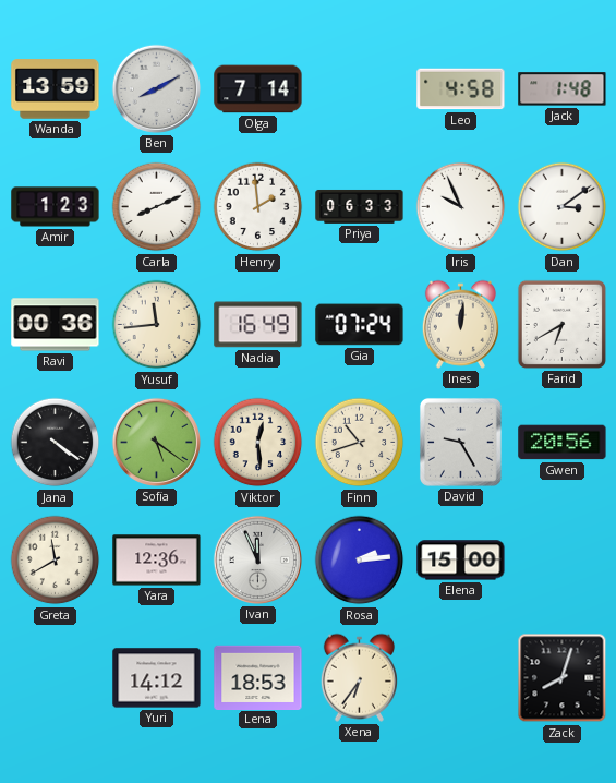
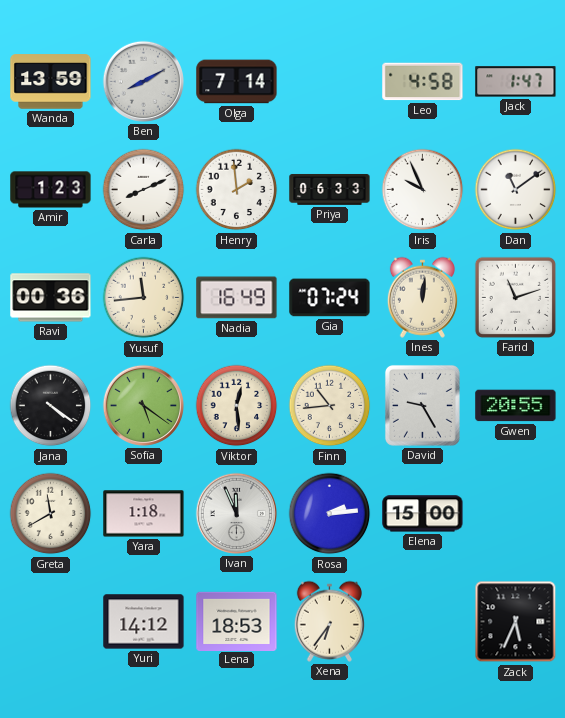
Jack: 1:48 -> 1:47
Dan: 3:09 -> 11:09
Farid: 6:40 -> 11:12
Finn: 10:42 -> 10:44
Gwen: 20:56 -> 20:55
Yara: 12:36 -> 1:18
Zack: 8:03 -> 5:34
